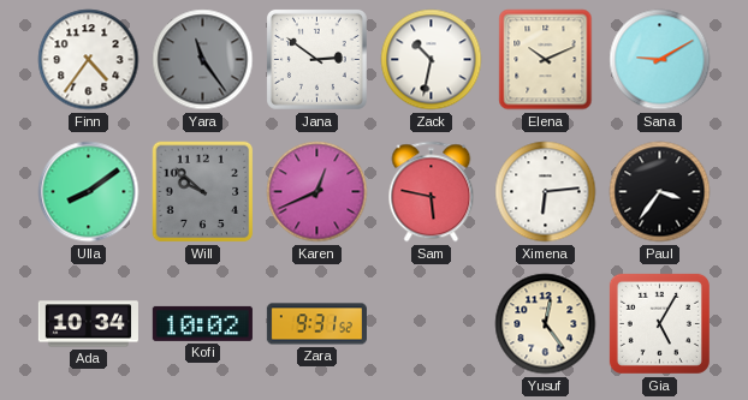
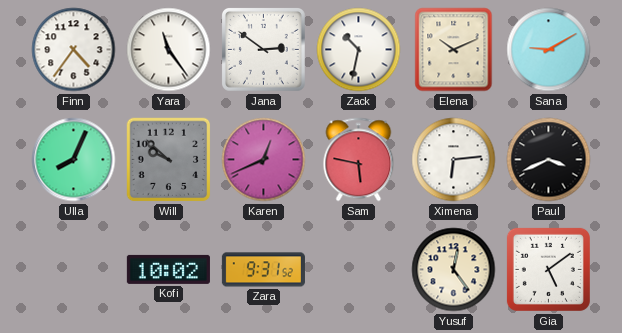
Yara dial: grey -> white
Ulla: 8:09 -> 8:04
Paul: 3:36 -> 3:41
Ada: 10:34 -> none
Gia: 5:05 -> 5:09
